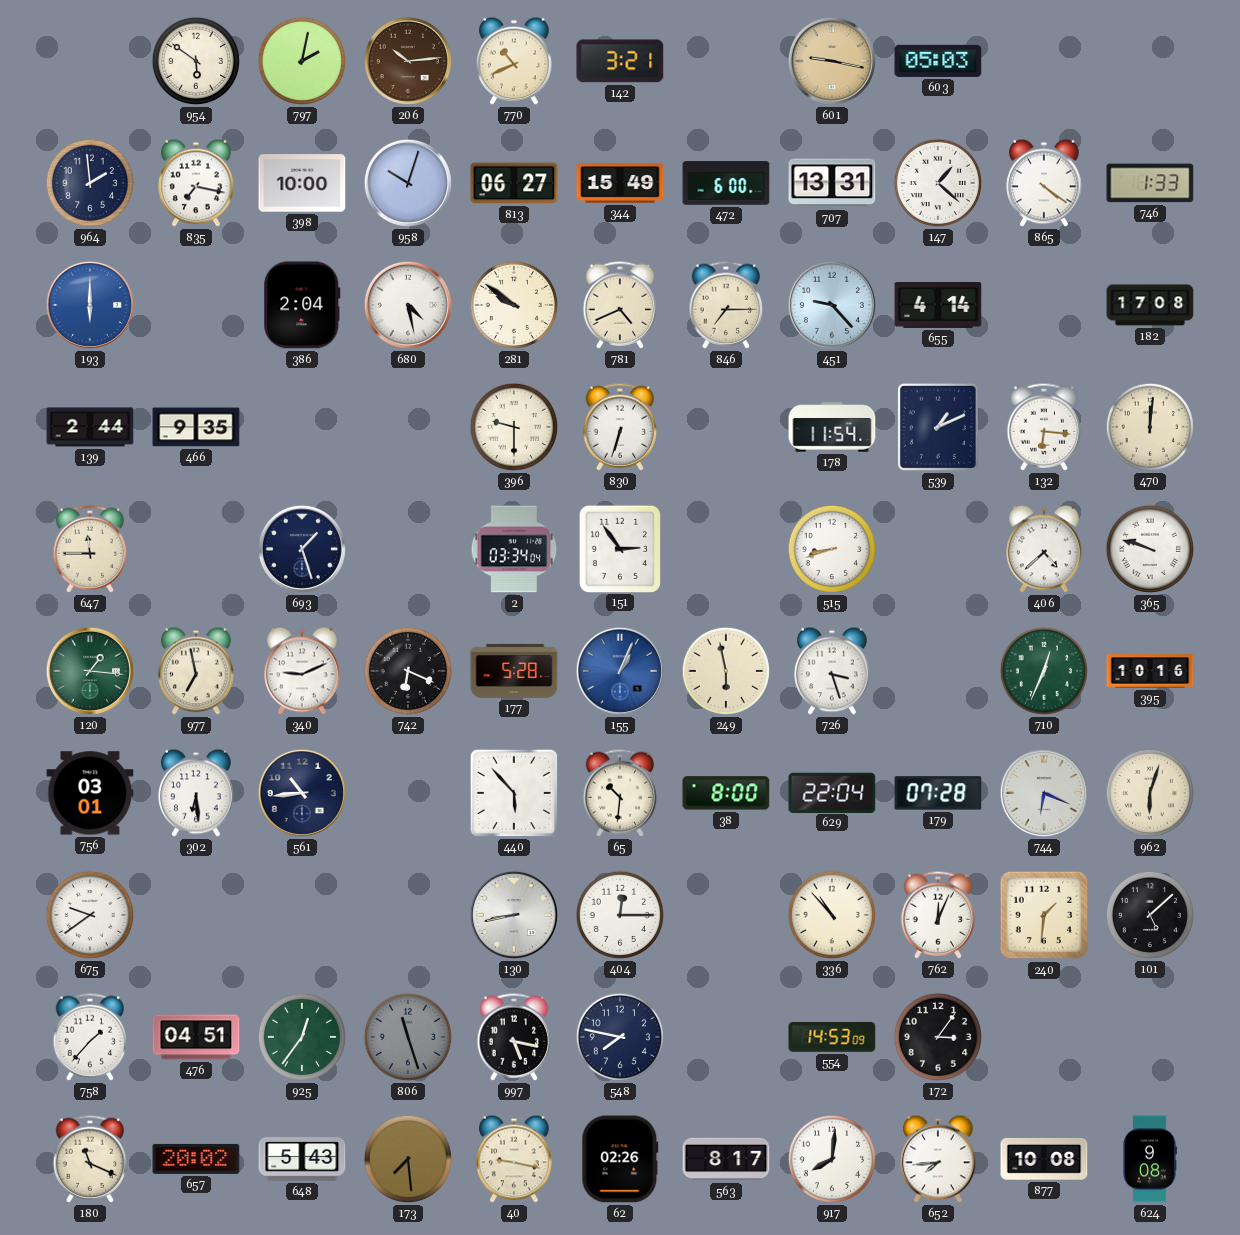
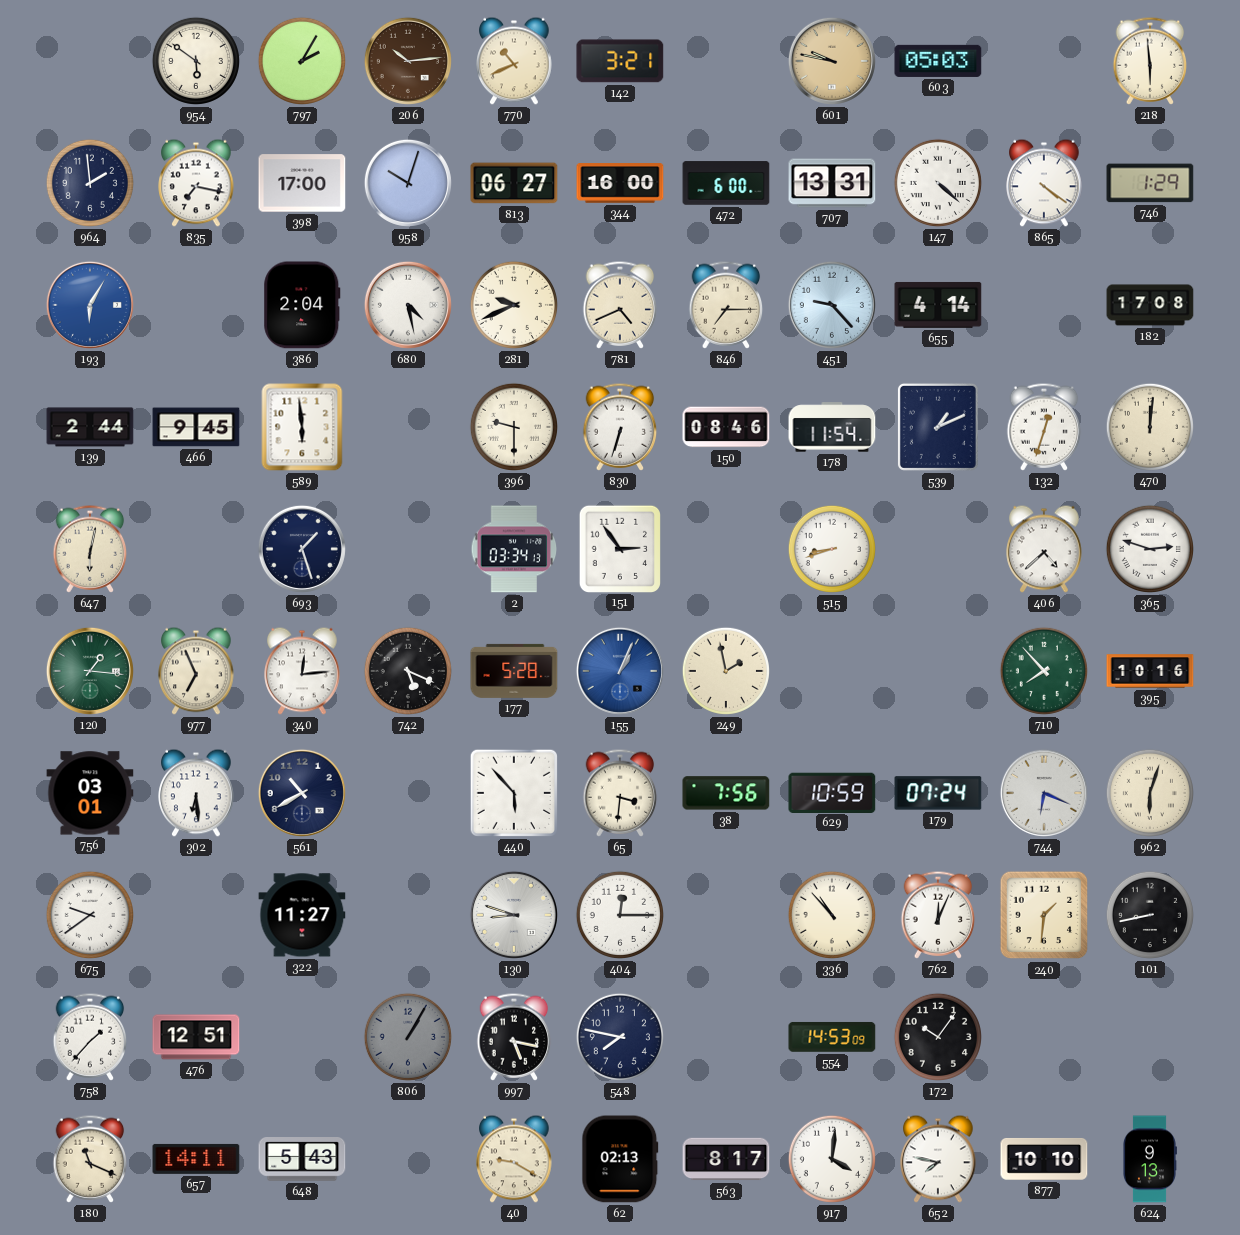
797: 2:02 -> 2:05
601: 9:17 -> 9:47
218: none -> 5:59
398: 10:00 -> 17:00
344: 15:49 -> 16:00
147: 1:22 -> 4:22
746: 1:33 -> 1:29
193: 6:00 -> 6:05
281: 9:51 -> 9:41
466: 9:35 -> 9:45
589: none -> 5:59
150: none -> 08:46
132: 6:16 -> 12:33
647: 11:45 -> 6:02
2: 03:34:04 -> 03:34:13
365: 9:48 -> 2:48
977: 6:58 -> 6:56
340: 9:11 -> 12:14
742: 6:19 -> 5:19
249: 5:58 -> 1:58
726: 3:27 -> none
710: 12:34 -> 7:53
561: 10:44 -> 10:40
65: 10:31 -> 3:31
38: 8:00 -> 7:56
629: 22:04 -> 10:59
179: 07:28 -> 07:24
322: none -> 11:27
130: 8:43 -> 8:48
101: 5:08 -> 8:43
476: 04:51 -> 12:51
925: 12:36 -> none
806: 11:27 -> 1:05
172: 3:06 -> 10:06
657: 20:02 -> 14:11
173: 7:29 -> none
40: 9:17 -> 9:20
62: 02:26 -> 02:13
917: 8:01 -> 4:01
652: 7:44 -> 7:47
877: 10:08 -> 10:10
624: 9:08 -> 9:13
